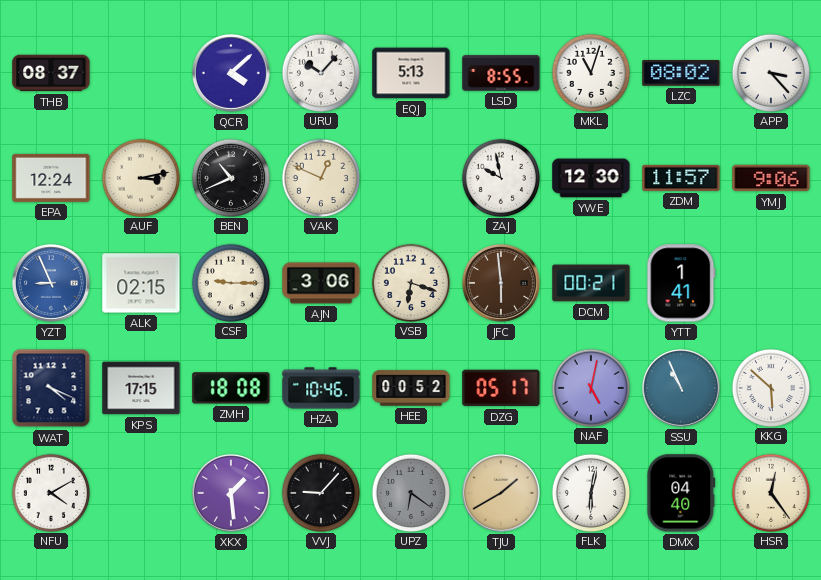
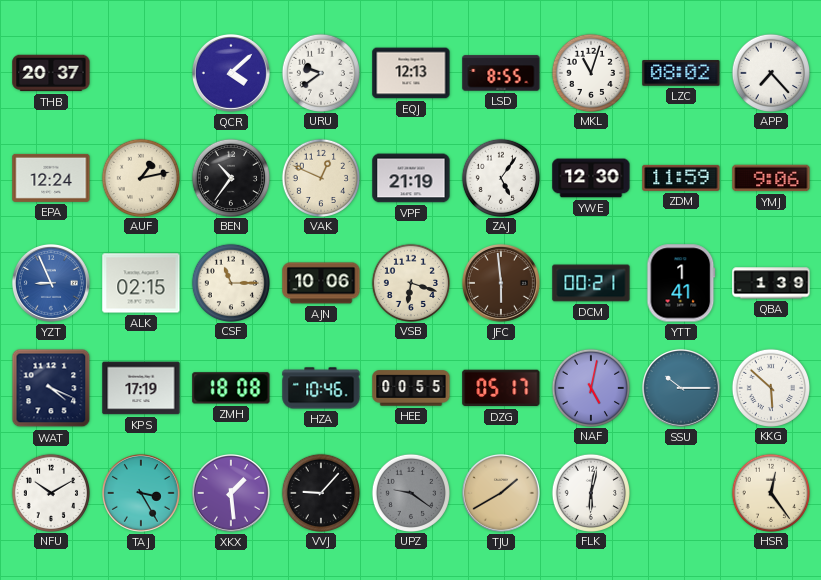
THB: 08:37 -> 20:37
URU: 10:07 -> 9:39
EQJ: 5:13 -> 12:13
APP: 3:23 -> 7:23
AUF: 3:13 -> 1:13
BEN: 10:41 -> 10:36
VPF: none -> 21:19
ZAJ: 9:58 -> 5:06
ZDM: 11:57 -> 11:59
CSF: 9:15 -> 11:15
AJN: 3:06 -> 10:06
QBA: none -> 1:39
KPS: 17:15 -> 17:19
HEE: 00:52 -> 00:55
SSU: 10:56 -> 10:15
NFU: 4:10 -> 10:10
TAJ: none -> 3:25
UPZ: 6:21 -> 9:21
DMX: 04:40 -> none
